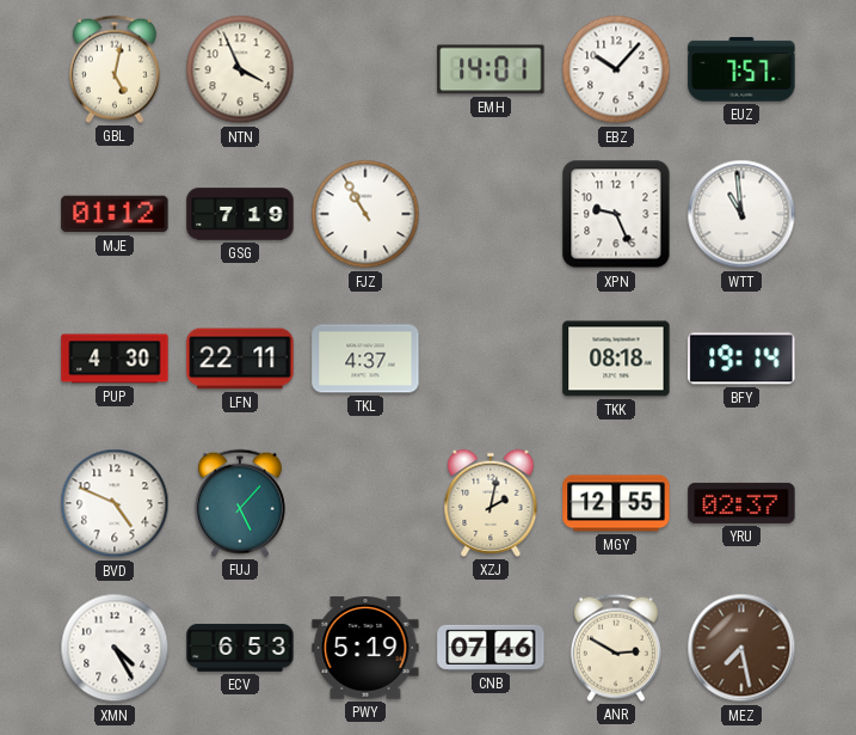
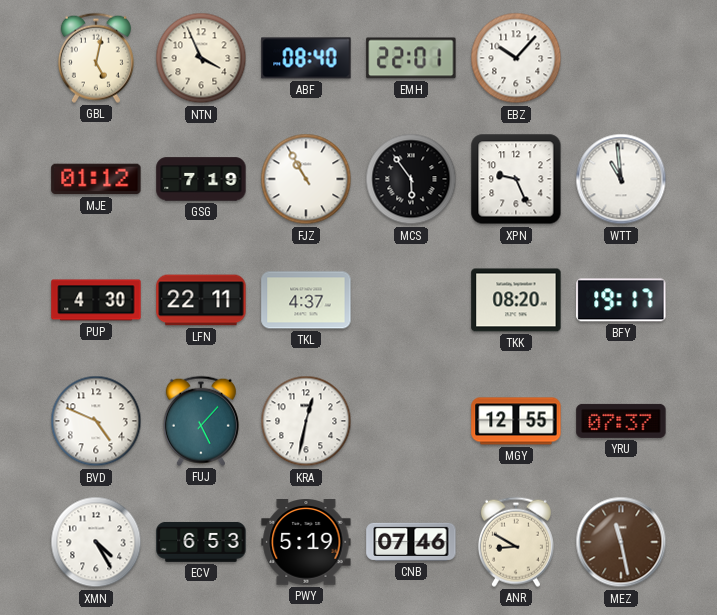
ABF: none -> 08:40
EMH: 14:01 -> 22:01
EUZ: 7:57 -> none
MCS: none -> 5:54
TKK: 08:18 -> 08:20
BFY: 19:14 -> 19:17
KRA: none -> 12:32
XZJ: 2:02 -> none
YRU: 02:37 -> 07:37
ANR: 2:50 -> 8:50
MEZ: 7:28 -> 11:28
